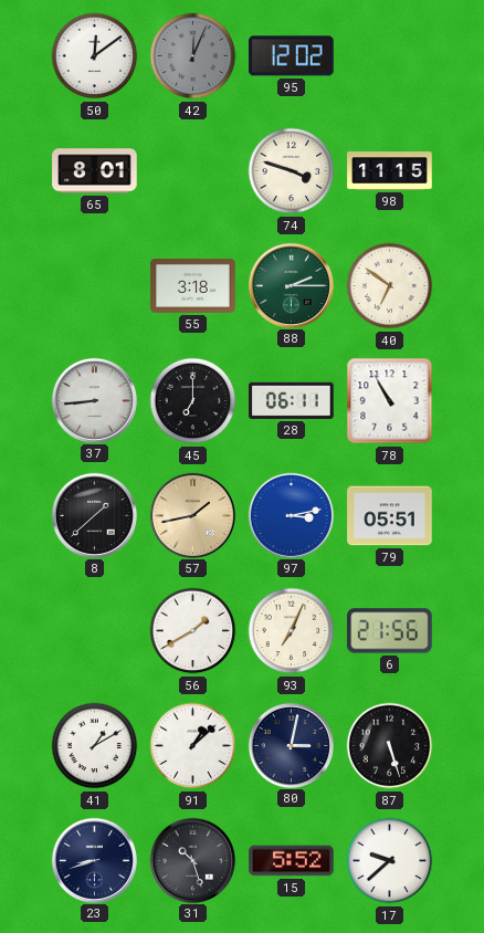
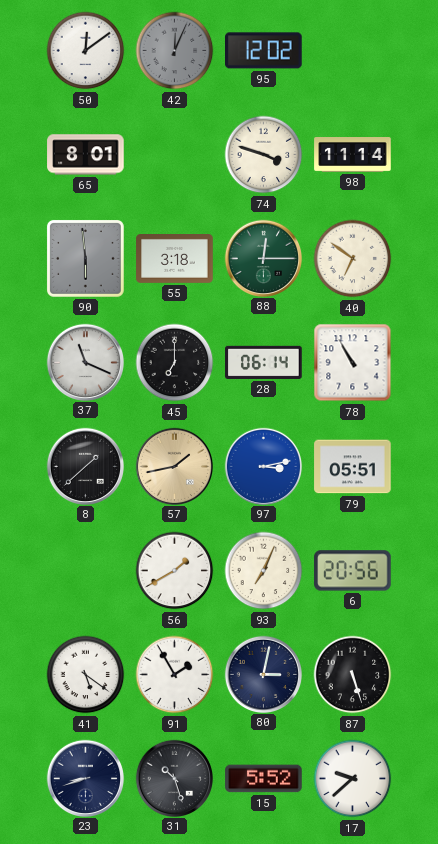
98: 11:15 -> 11:14
90: none -> 5:59
88: 2:15 -> 12:15
37: 8:44 -> 11:19
28: 06:11 -> 06:14
6: 21:56 -> 20:56
41: 1:10 -> 5:21
91: 1:08 -> 1:55
